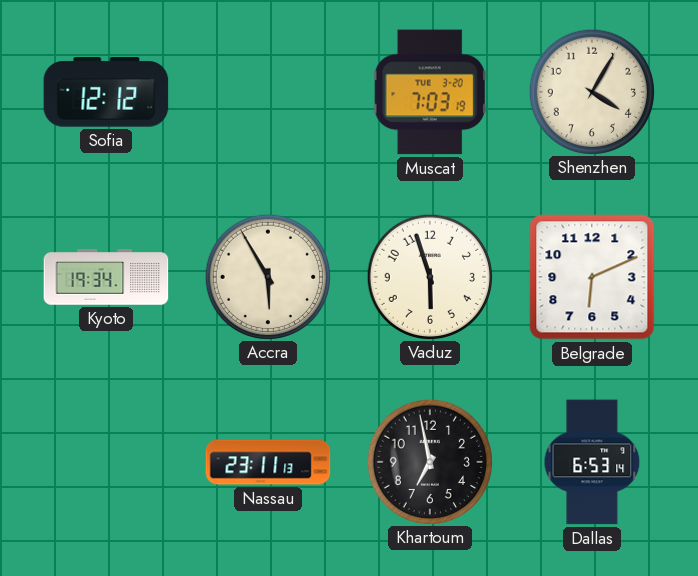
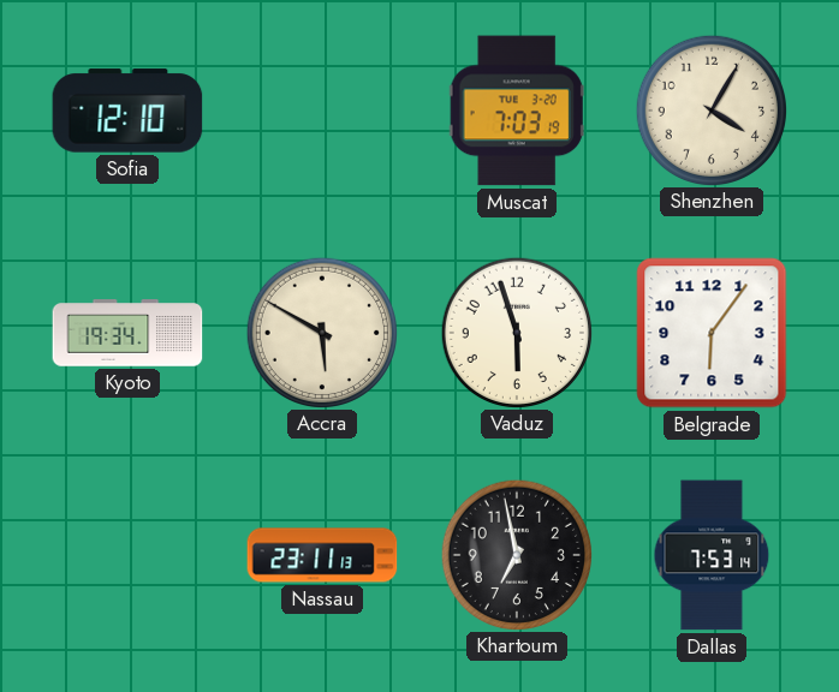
Sofia: 12:12 -> 12:10
Accra: 5:55 -> 5:50
Belgrade: 6:11 -> 6:06
Dallas: 6:53 -> 7:53
